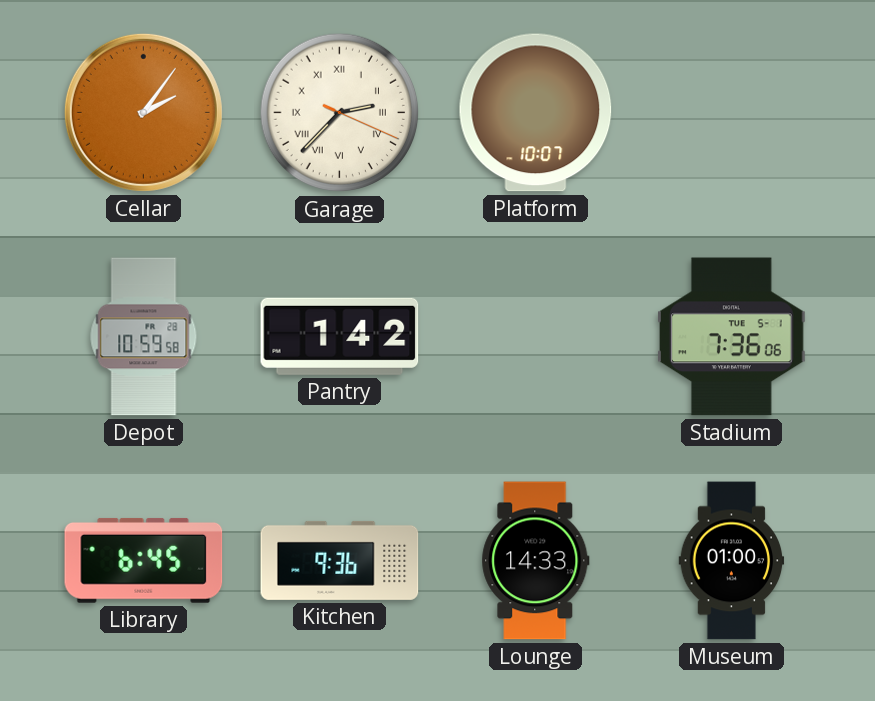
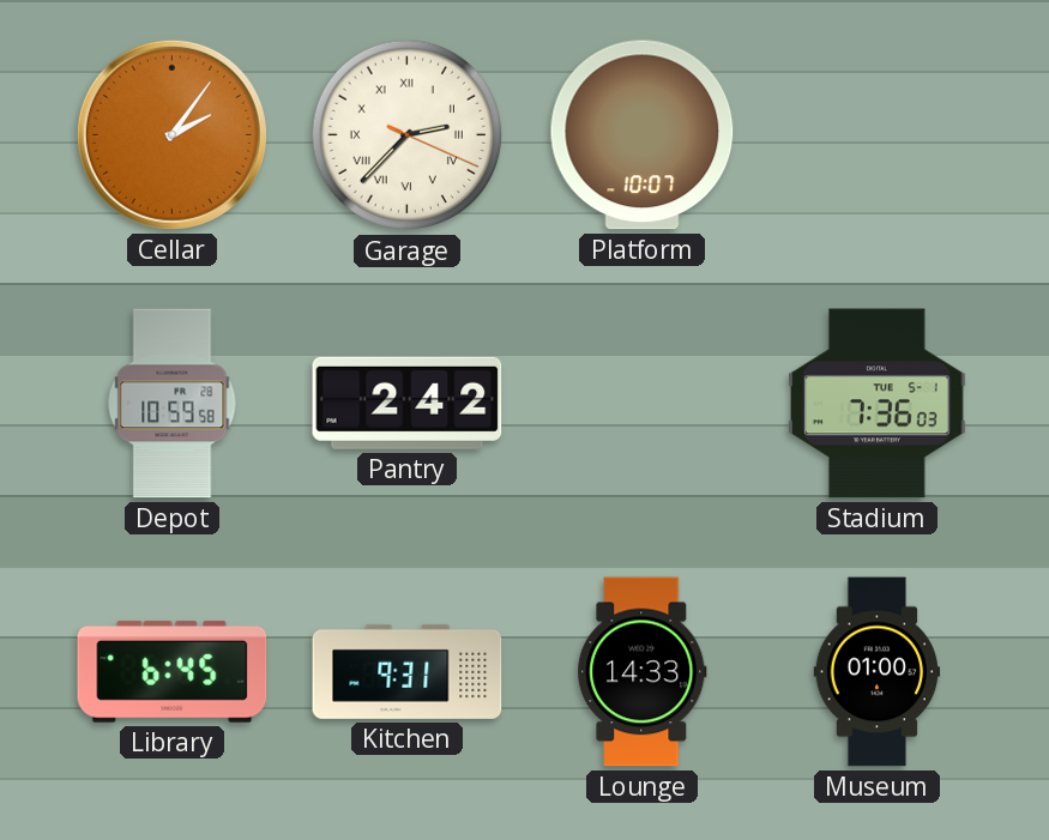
Pantry: 1:42 -> 2:42
Stadium: 7:36:06 -> 7:36:03
Kitchen: 9:36 -> 9:31
